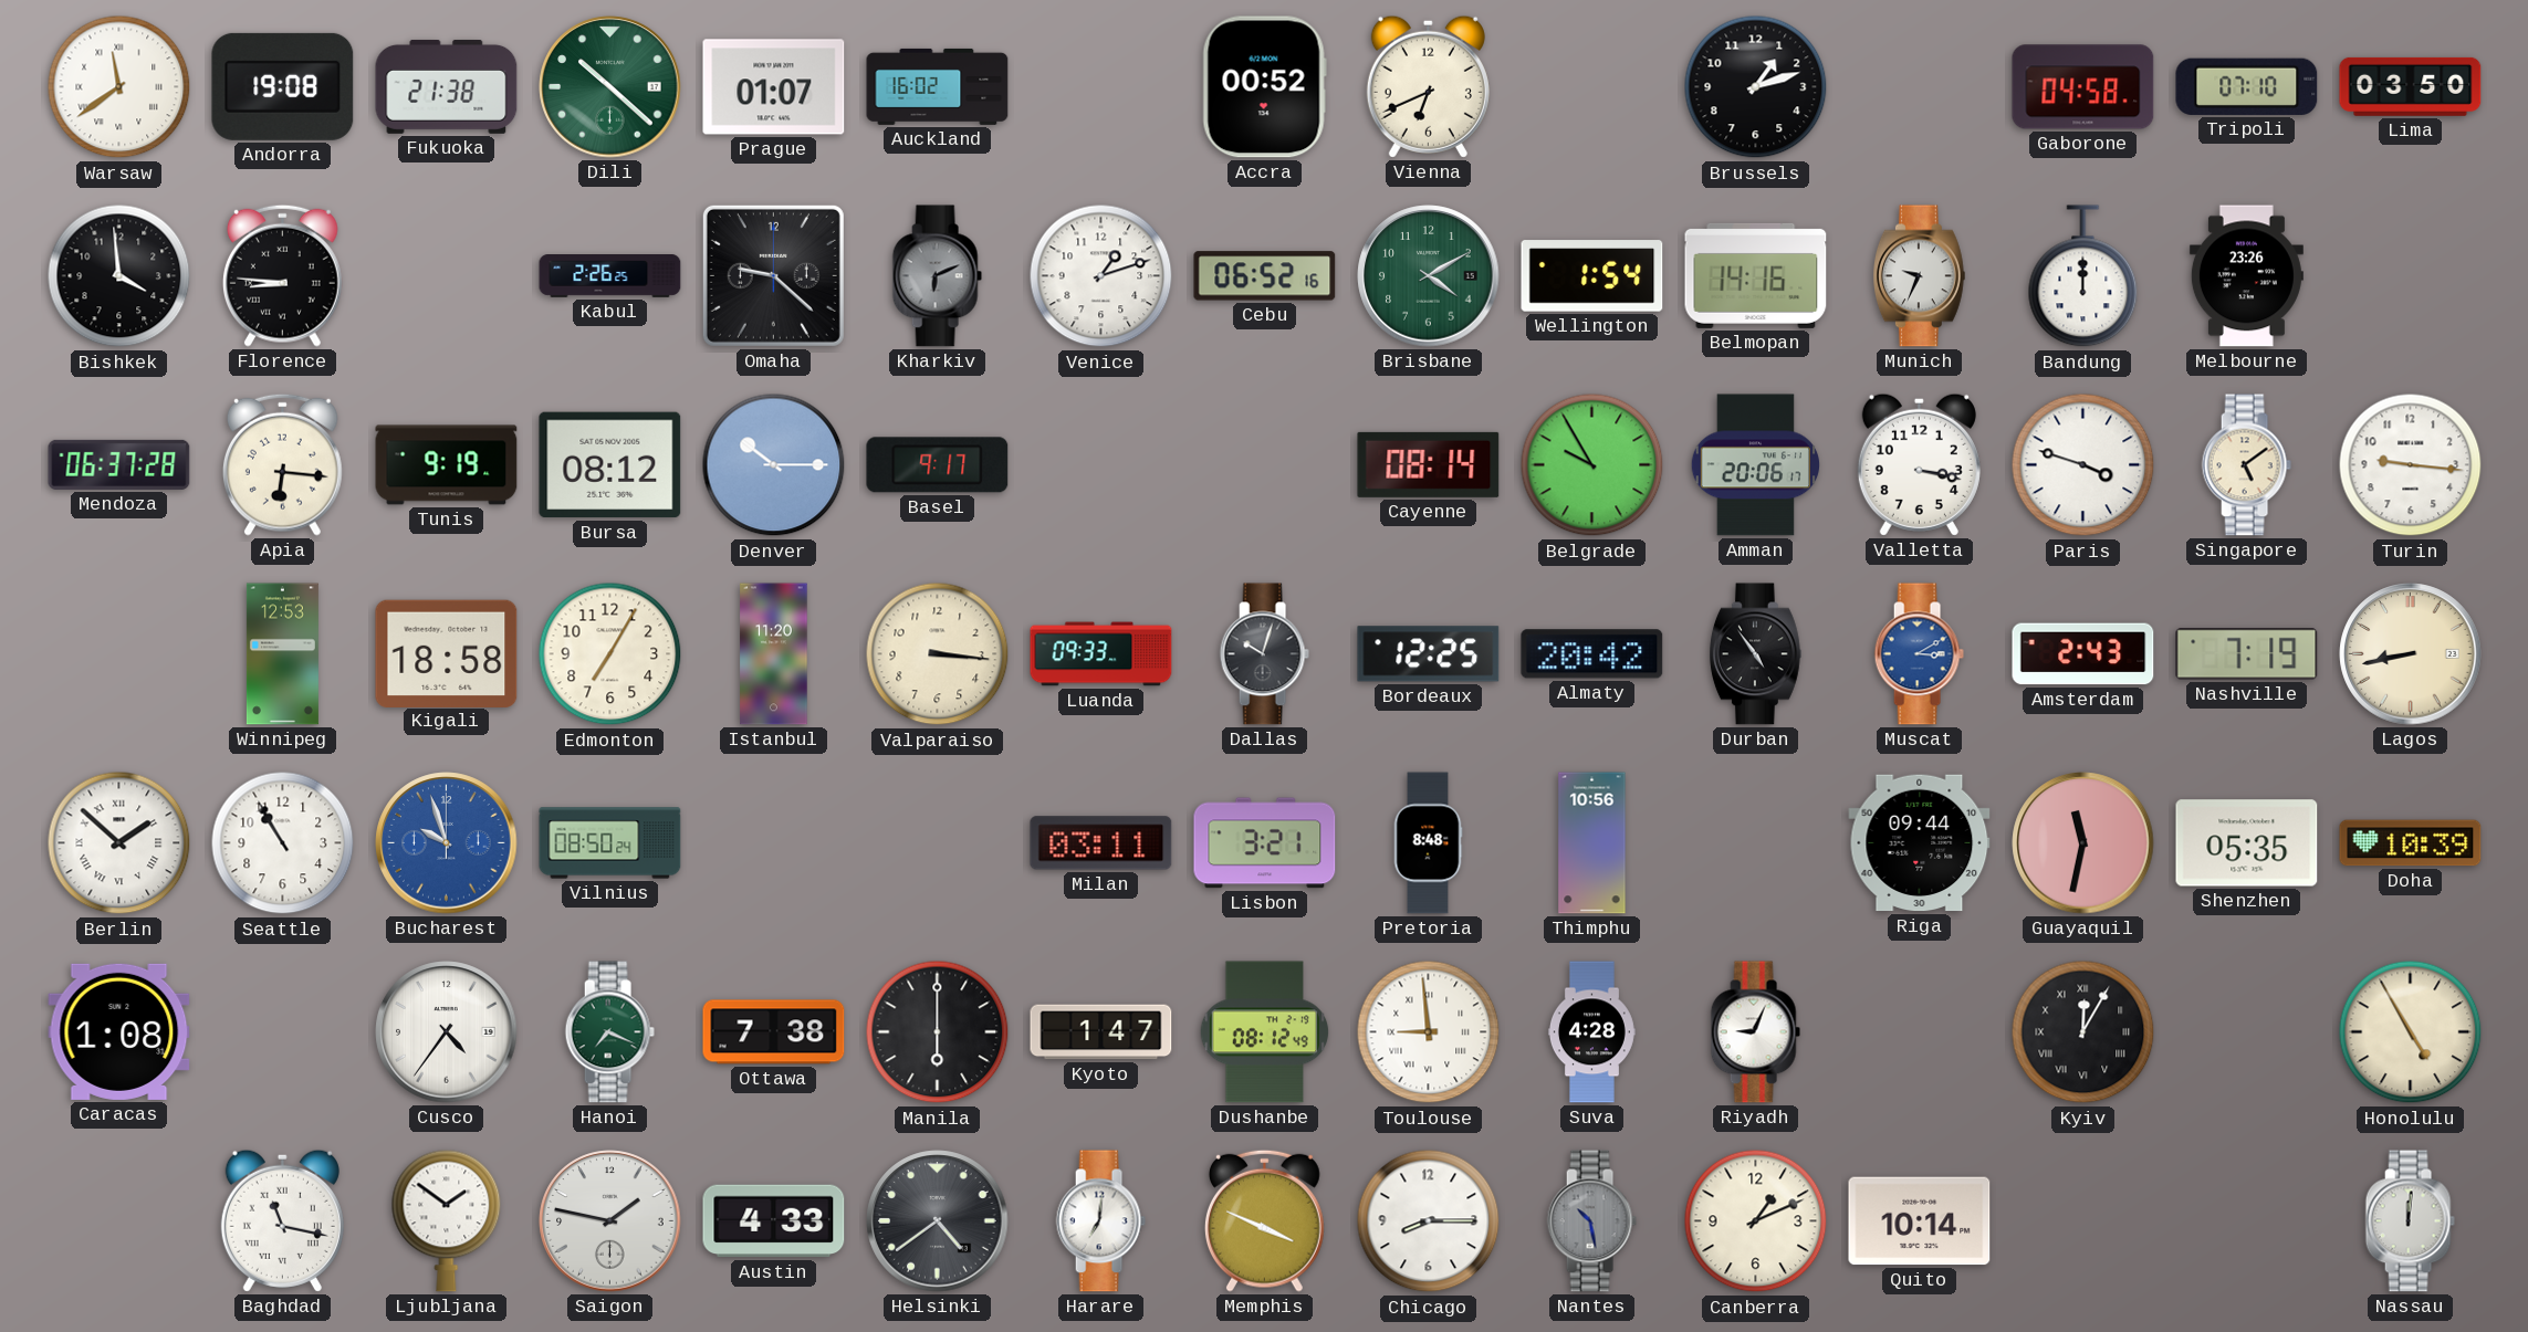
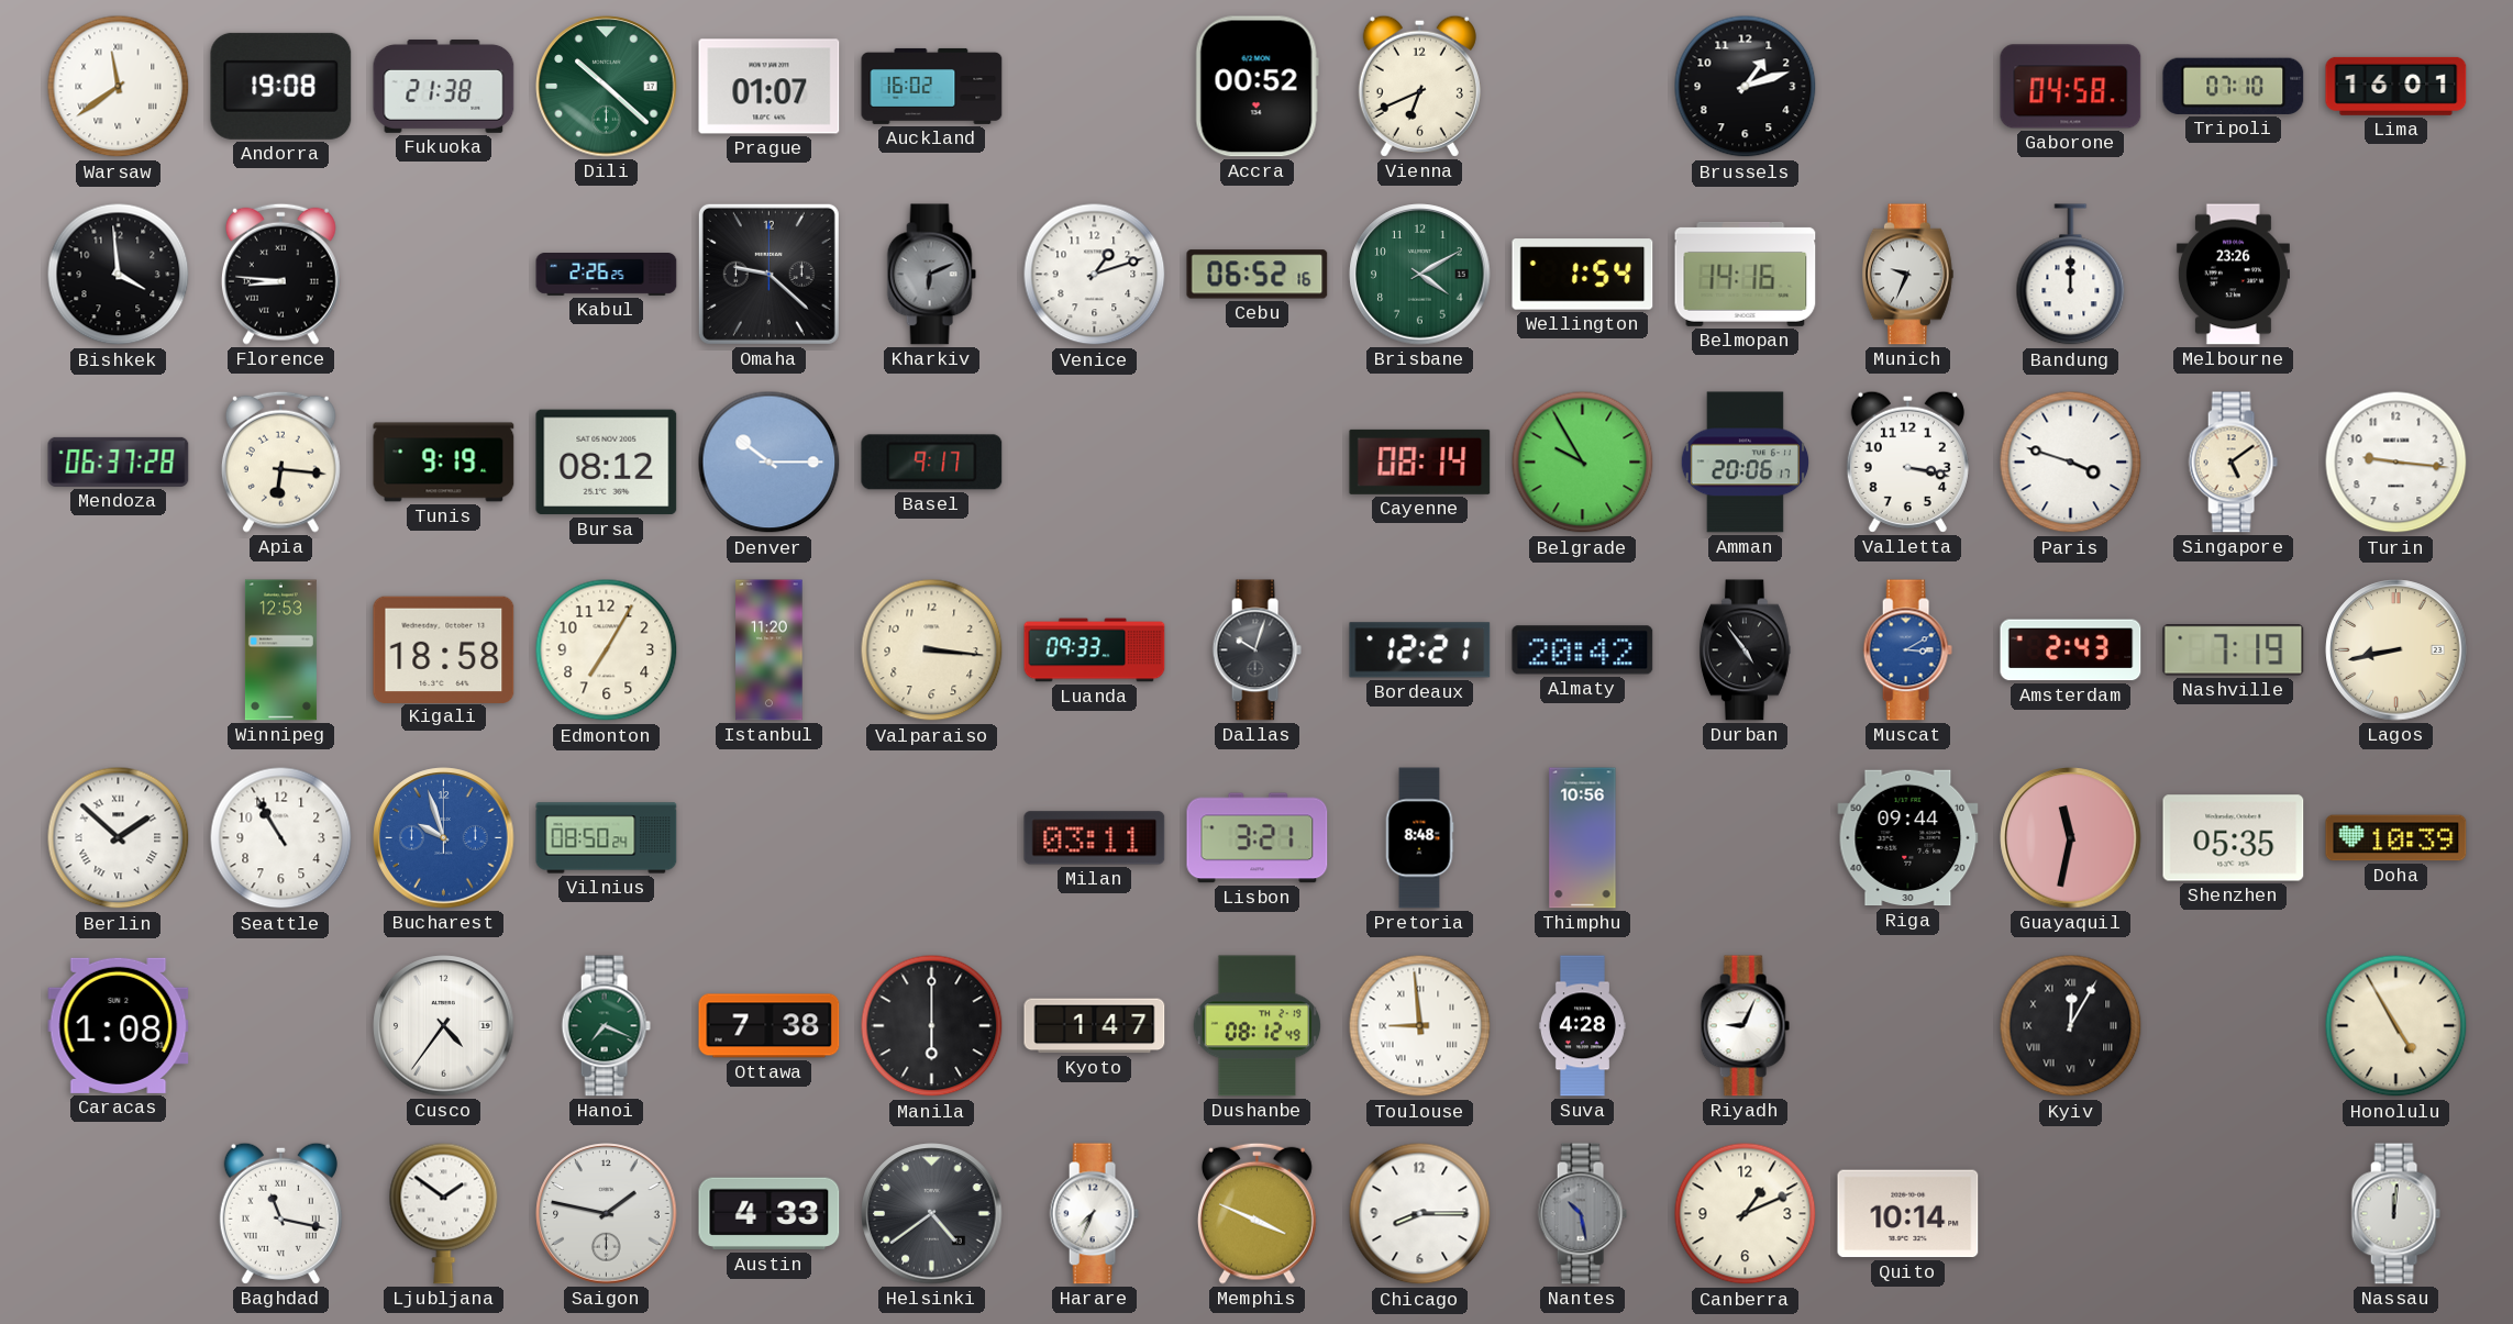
Lima: 03:50 -> 16:01
Bordeaux: 12:25 -> 12:21
Harare: 7:01 -> 7:34
